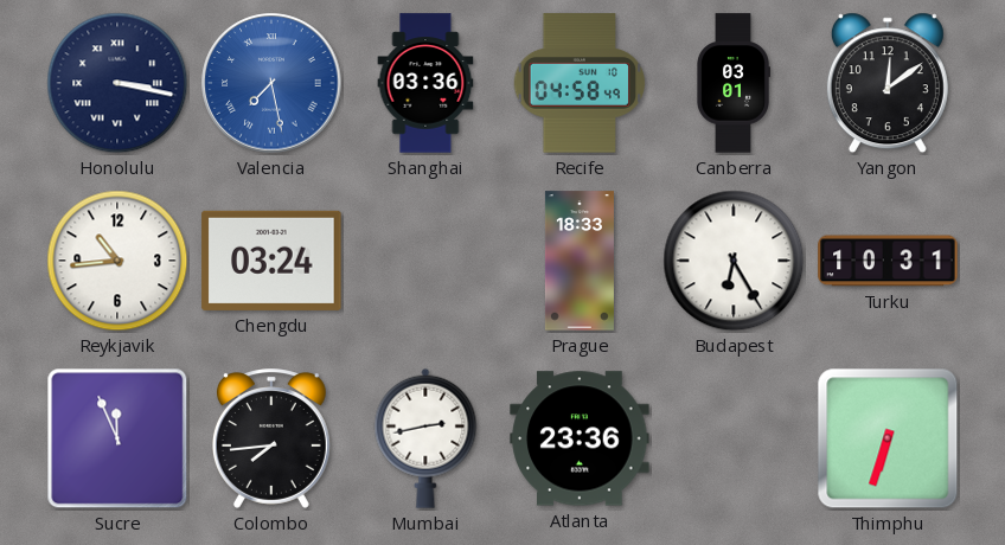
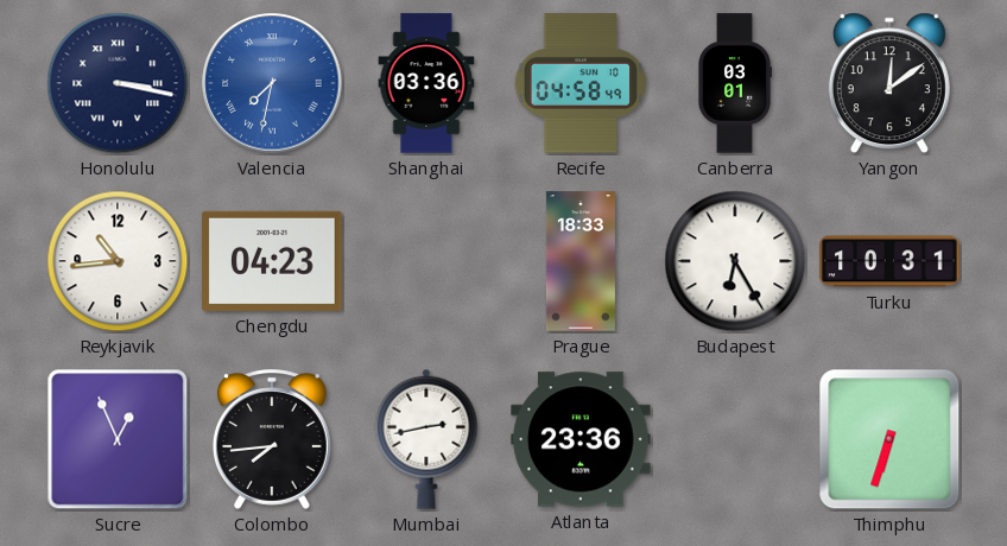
Valencia: 7:28 -> 7:32
Chengdu: 03:24 -> 04:23
Sucre: 11:56 -> 12:56
